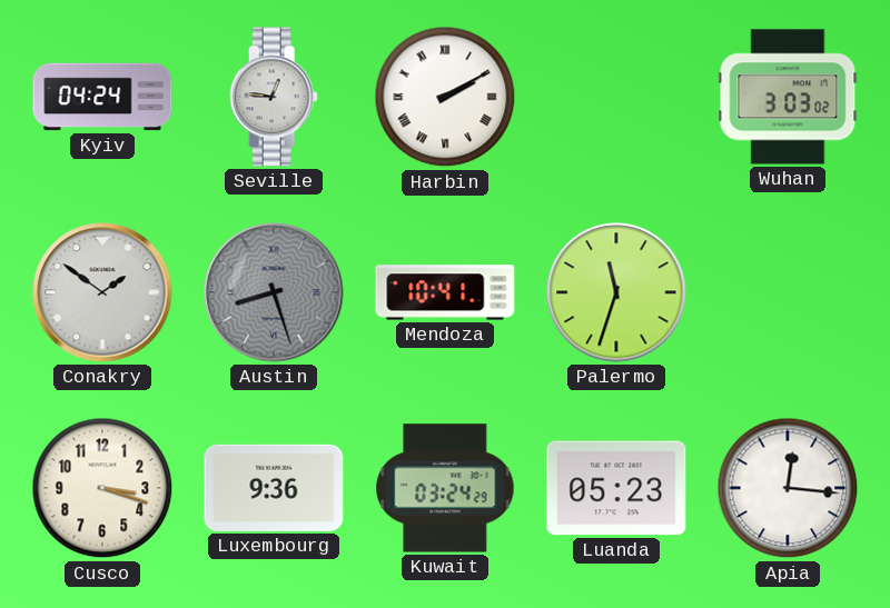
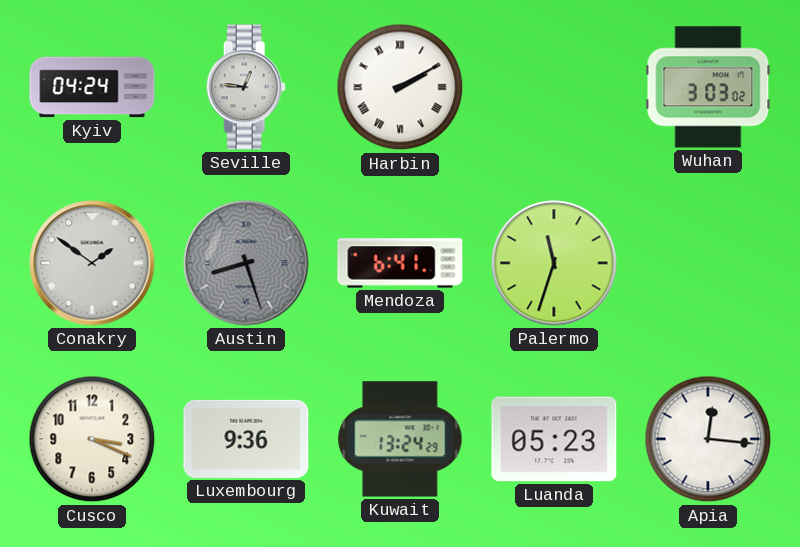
Mendoza: 10:41 -> 6:41
Cusco: 3:18 -> 3:19
Kuwait: 03:24 -> 13:24
